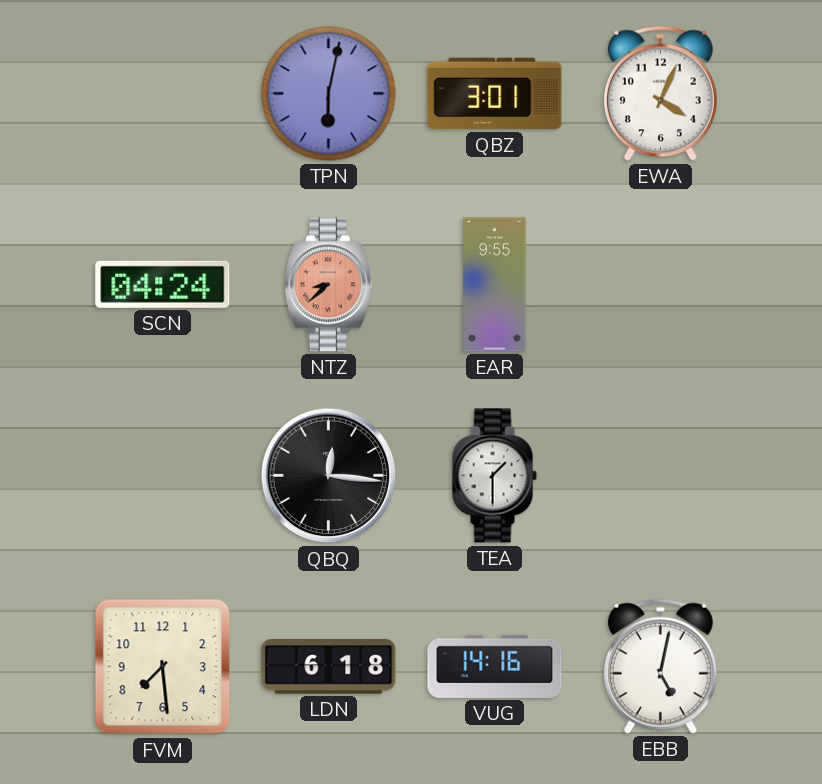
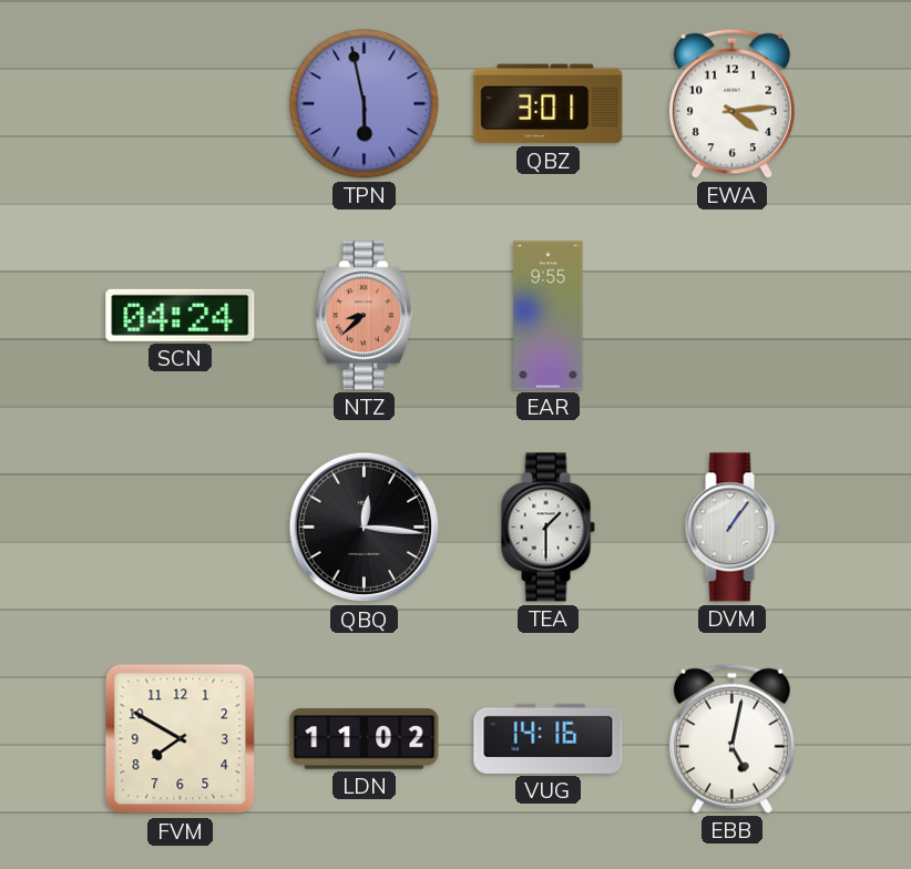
TPN: 6:02 -> 5:58
EWA: 4:04 -> 4:14
DVM: none -> 1:06
FVM: 7:29 -> 7:50
LDN: 6:18 -> 11:02
